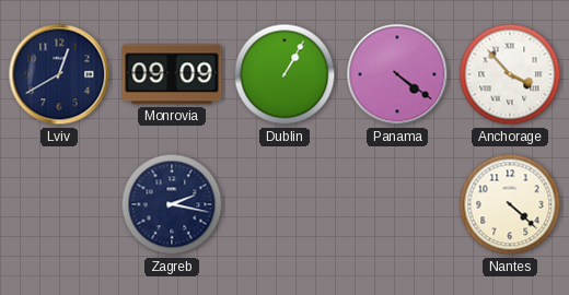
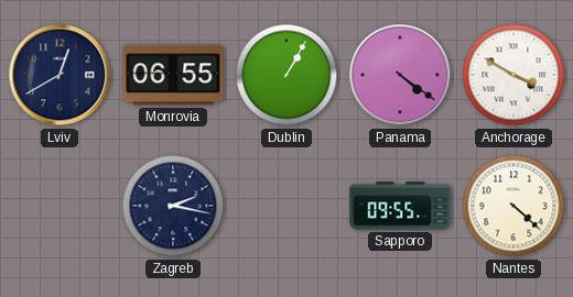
Monrovia: 09:09 -> 06:55
Anchorage: 3:53 -> 3:50
Sapporo: none -> 09:55
